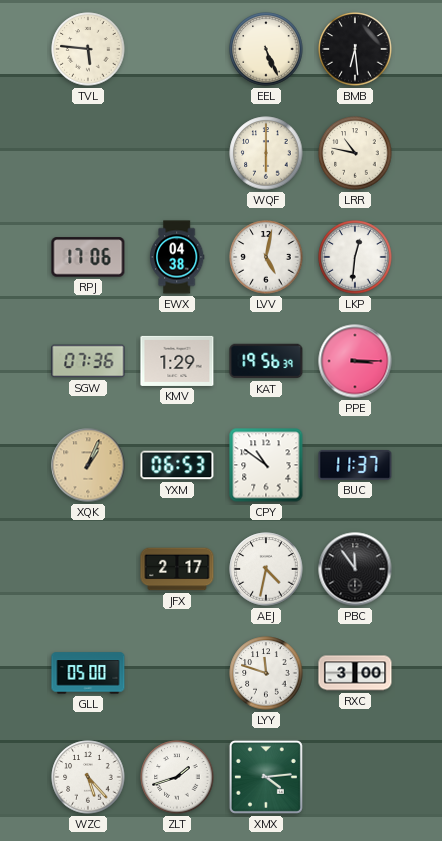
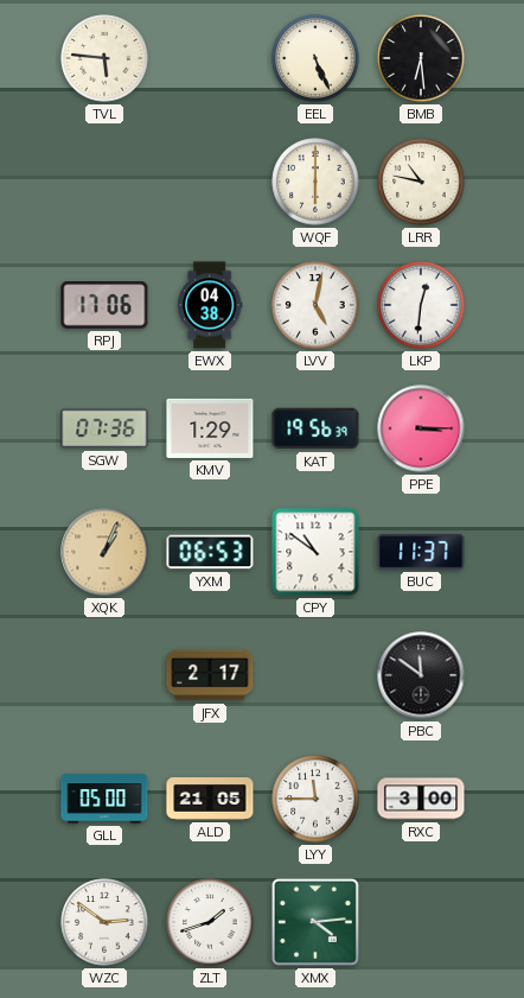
AEJ: 4:32 -> none
PBC: 11:54 -> 11:51
ALD: none -> 21:05
LYY: 11:48 -> 11:45
WZC: 5:23 -> 2:51
